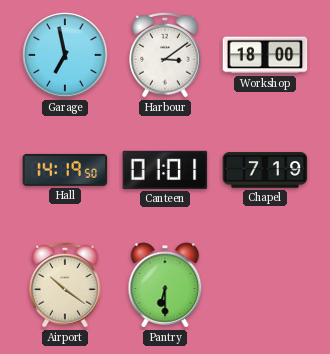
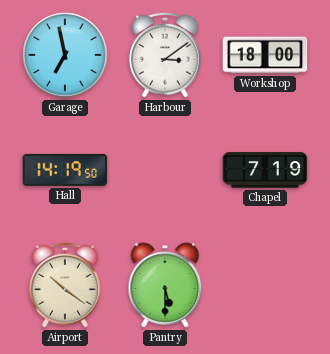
Canteen: 01:01 -> none
Pantry: 6:30 -> 5:30
